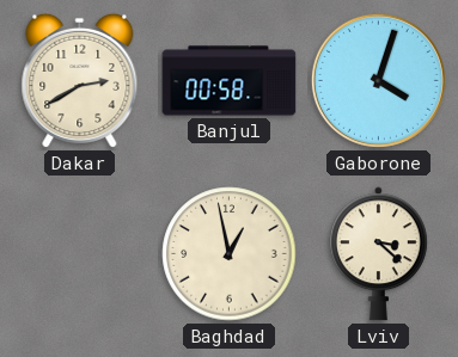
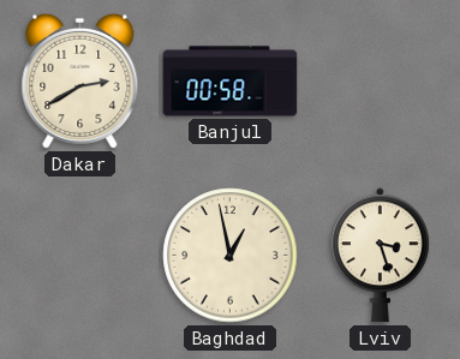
Gaborone: 4:03 -> none
Lviv: 3:22 -> 3:27
